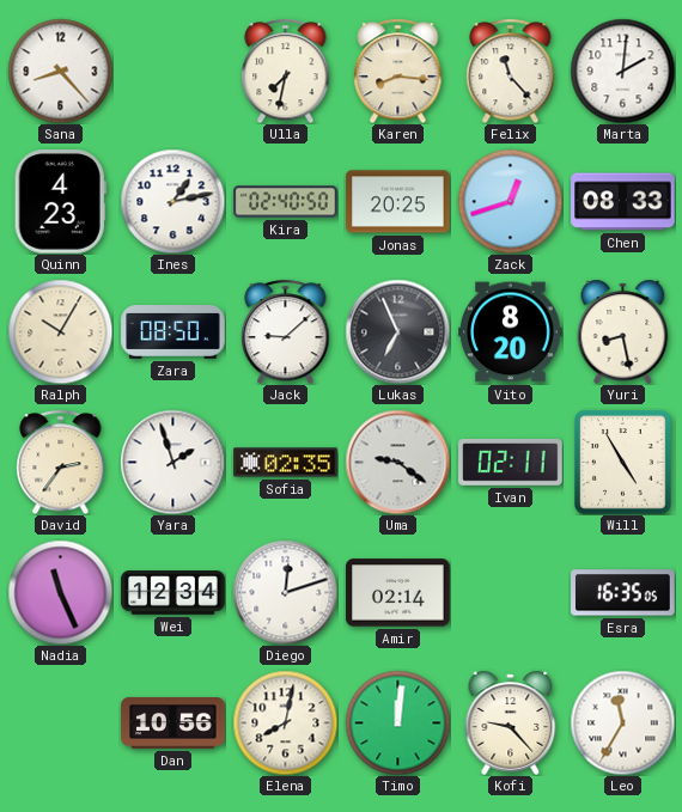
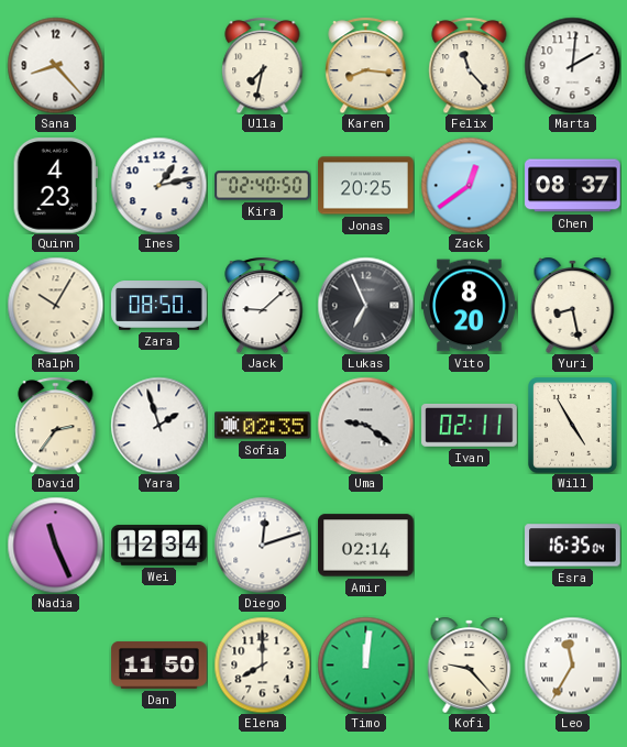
Zack: 12:42 -> 12:39
Chen: 08:33 -> 08:37
Esra: 16:35:05 -> 16:35:04
Dan: 10:56 -> 11:50
Elena: 8:02 -> 8:00
